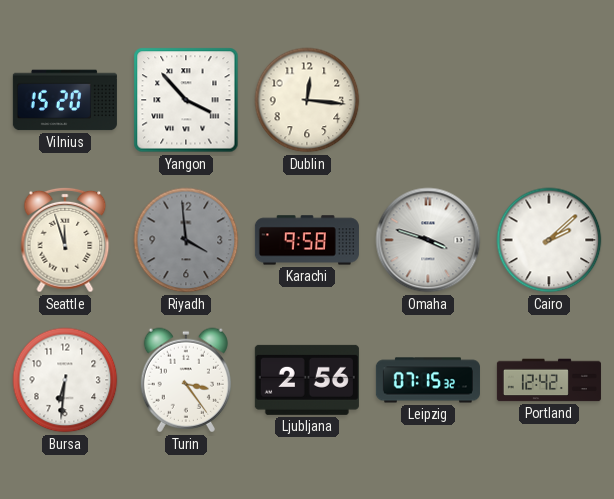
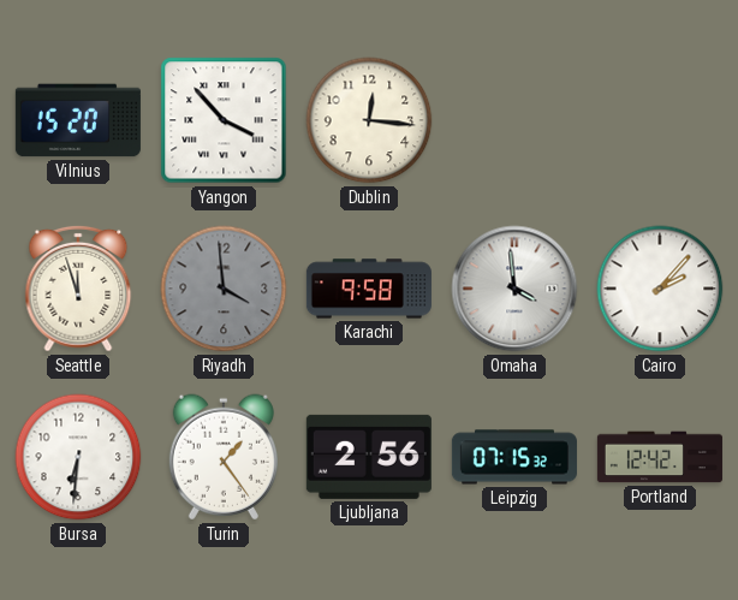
Omaha: 3:48 -> 3:59
Cairo: 2:08 -> 2:07
Turin: 3:24 -> 1:24
